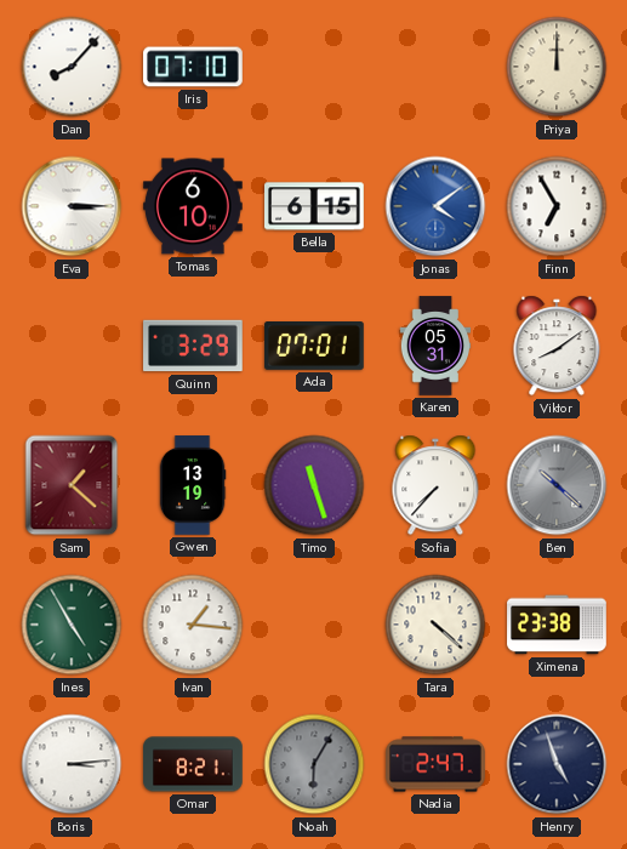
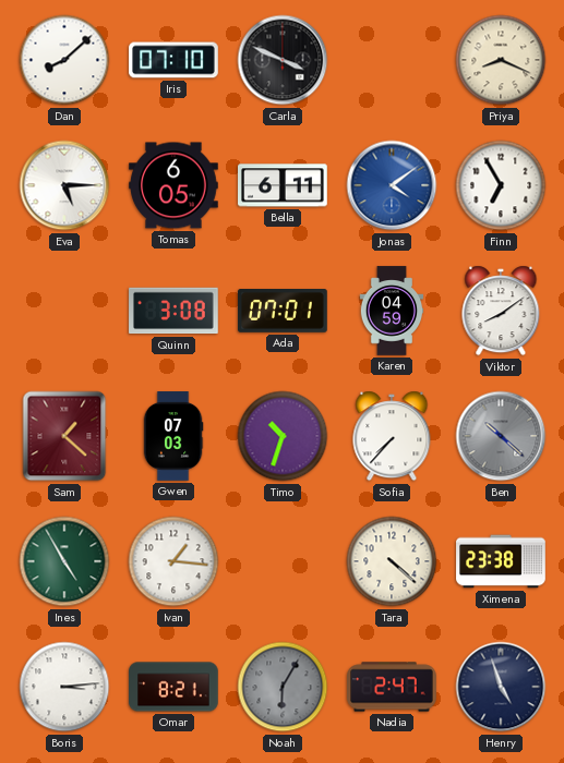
Dan: 8:07 -> 8:08
Carla: none -> 3:49
Priya: 12:00 -> 8:19
Eva: 3:15 -> 5:15
Tomas: 6:10 -> 6:05
Bella: 6:15 -> 6:11
Quinn: 3:29 -> 3:08
Karen: 05:31 -> 04:59
Gwen: 13:19 -> 07:03
Timo: 11:27 -> 10:33
